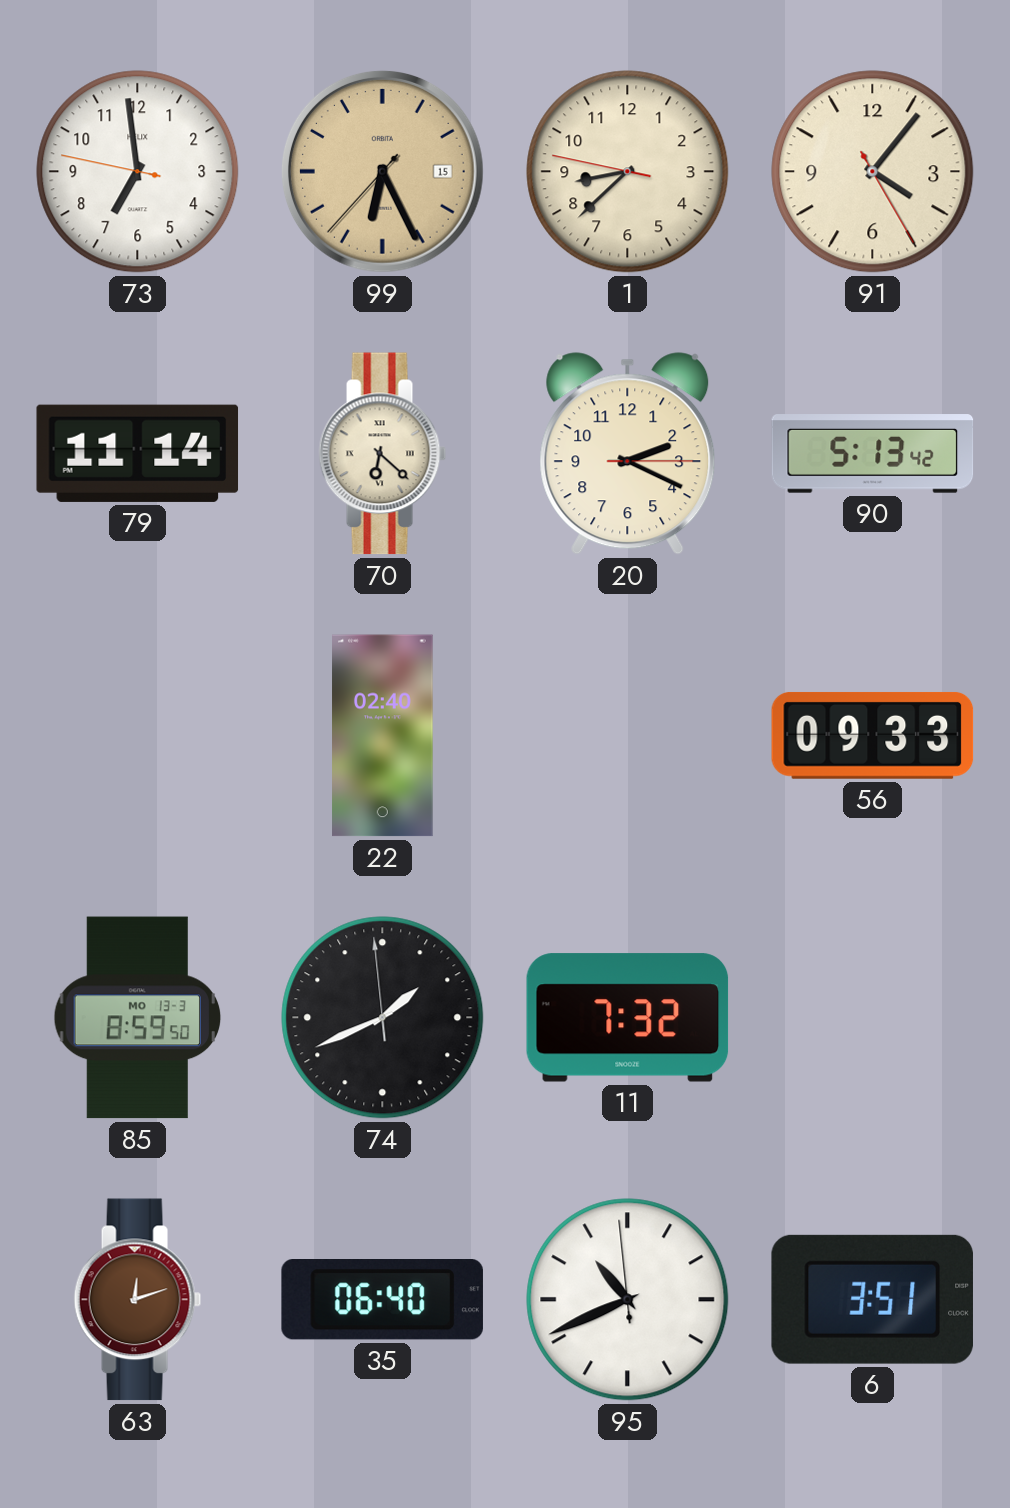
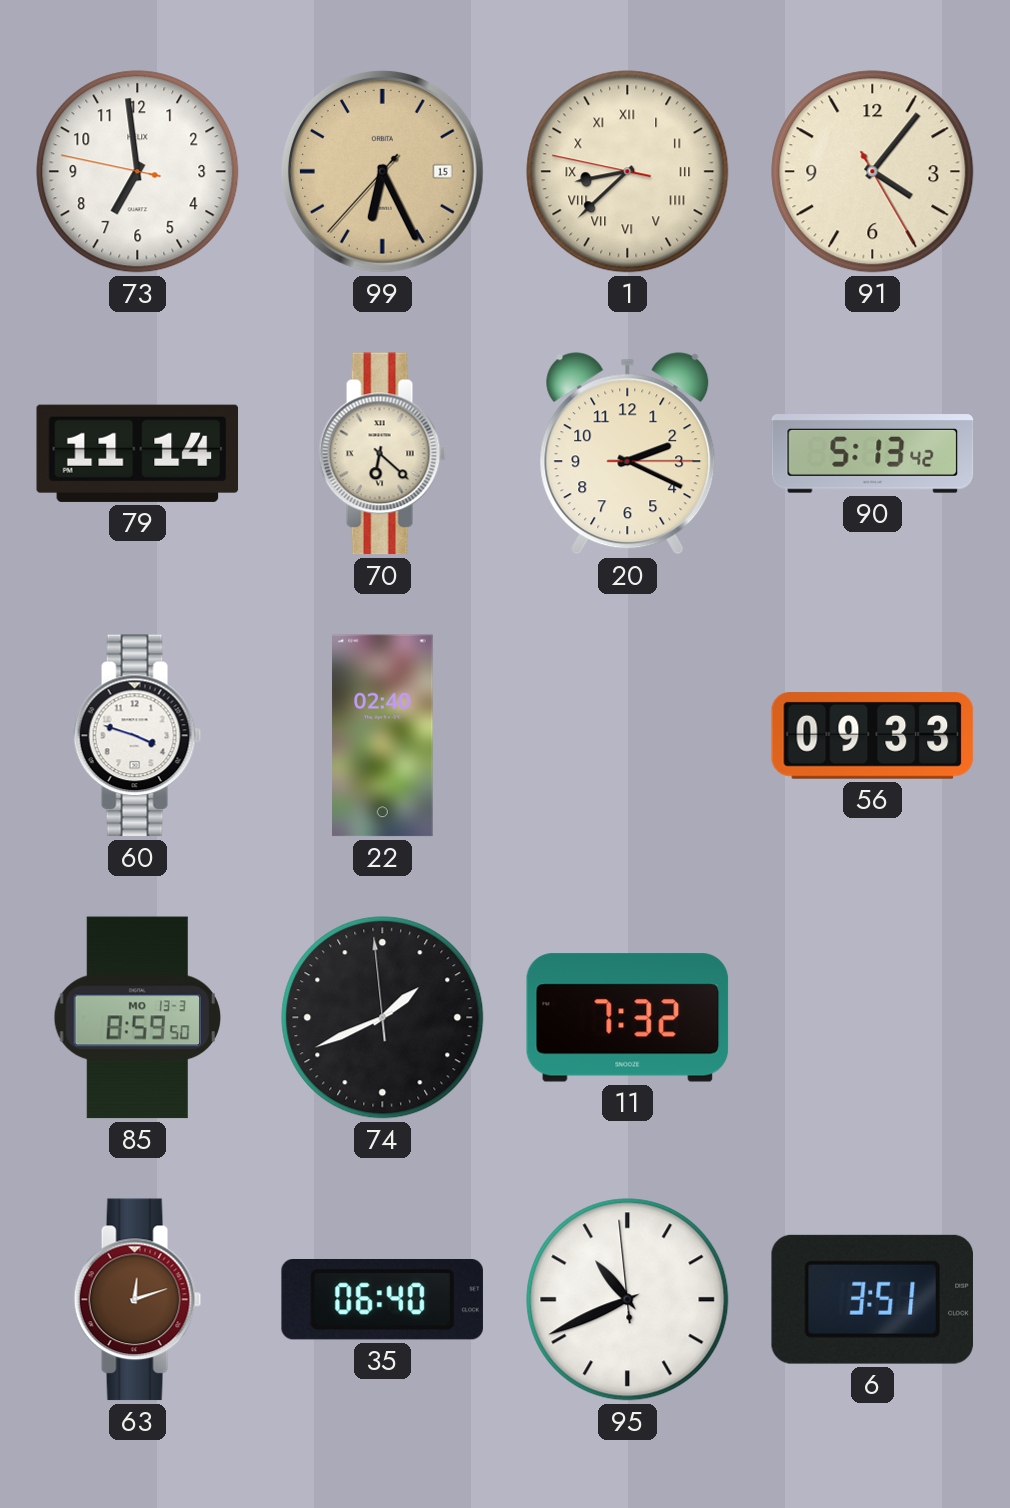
1 numerals: Arabic -> Roman
60: none -> 3:48
